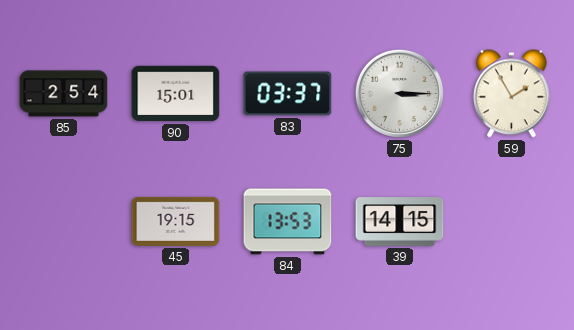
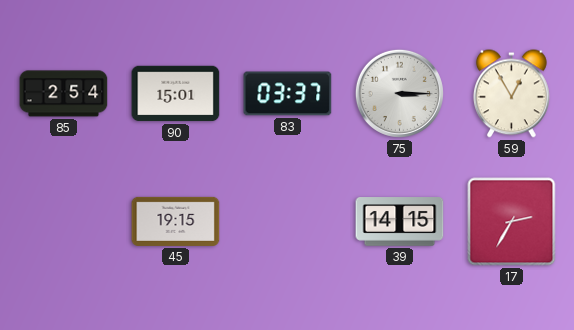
59: 1:55 -> 12:55
84: 13:53 -> none
17: none -> 2:35
